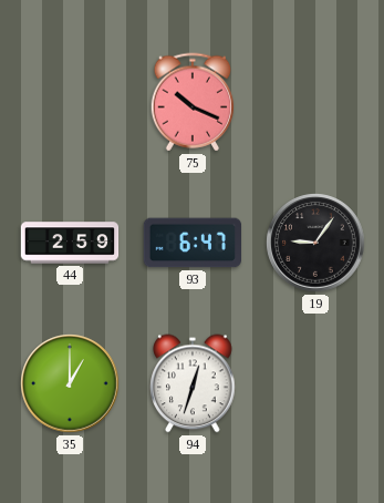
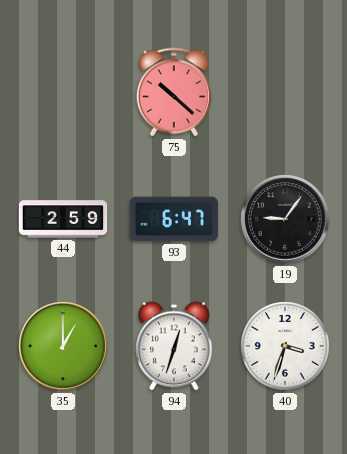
75: 10:19 -> 10:22
40: none -> 3:33
